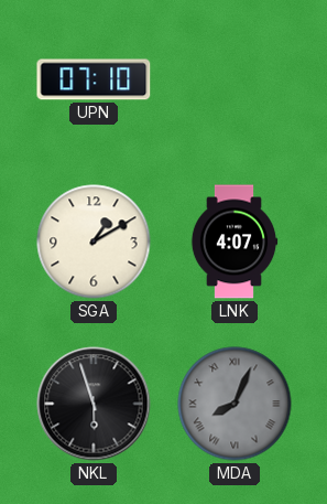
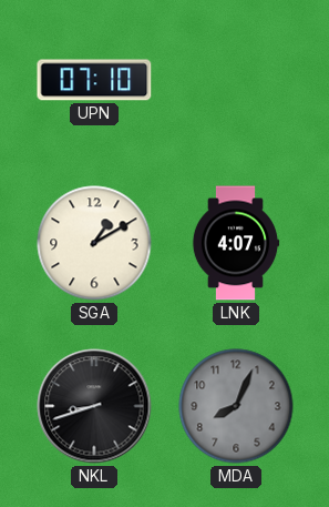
NKL: 5:57 -> 8:42
MDA numerals: Roman -> Arabic
